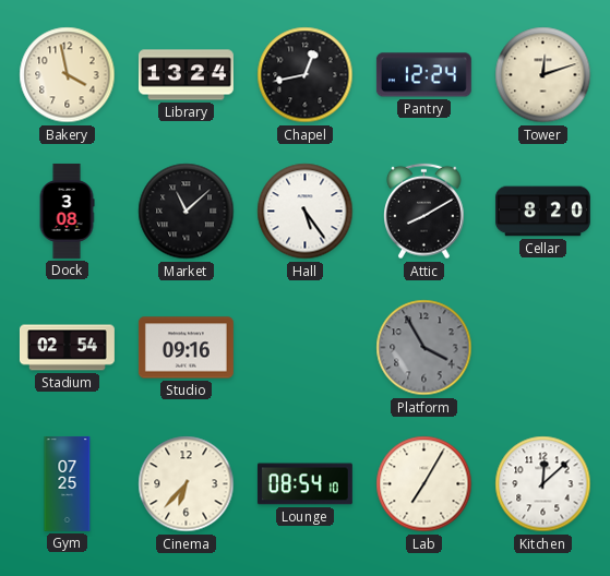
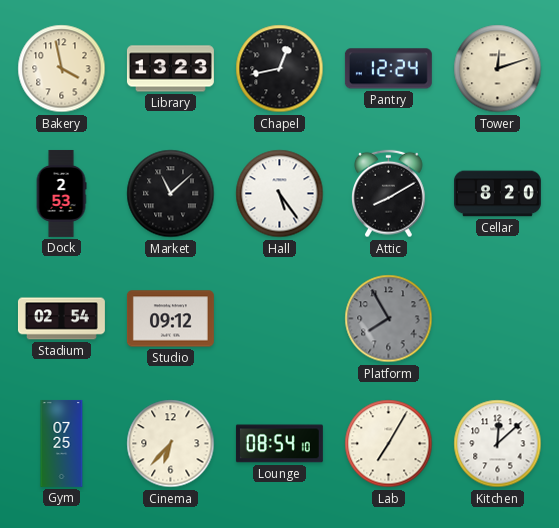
Library: 13:24 -> 13:23
Dock: 3:08 -> 2:53
Studio: 09:16 -> 09:12
Platform: 3:55 -> 7:55
